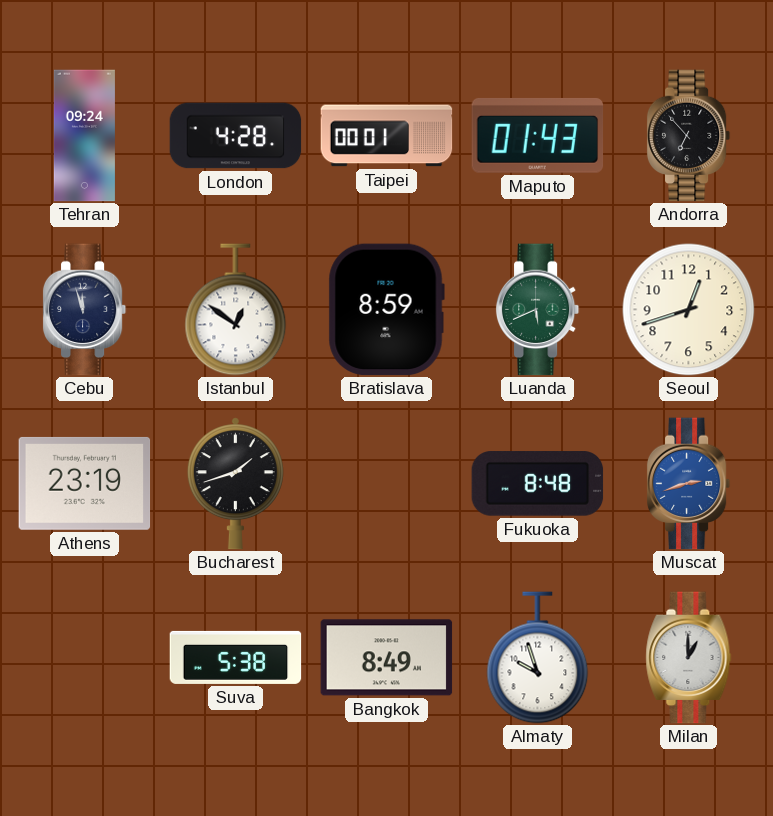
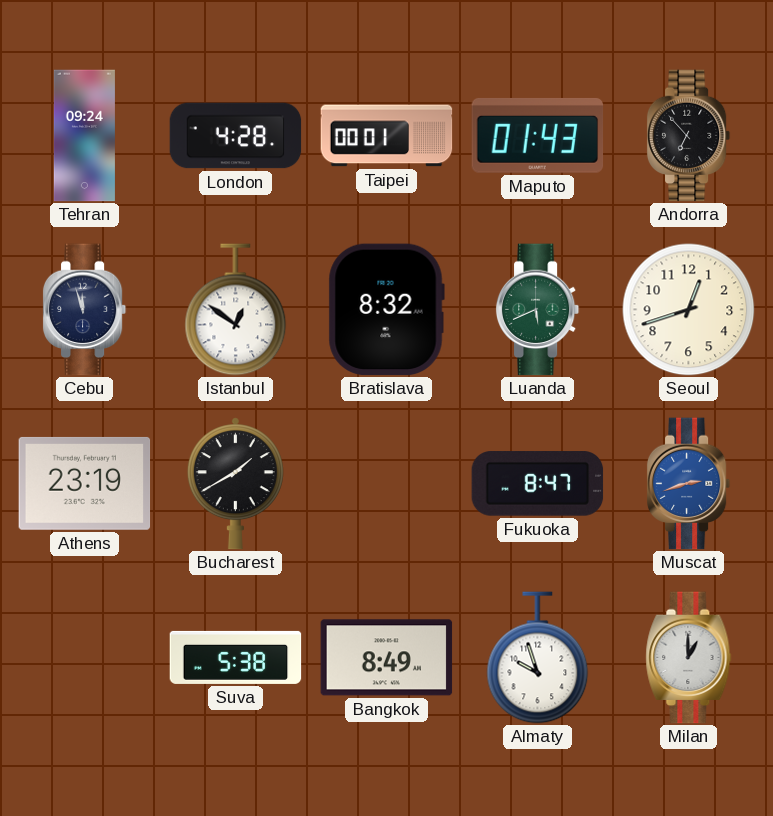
Bratislava: 8:59 -> 8:32
Bucharest: 1:42 -> 1:40
Fukuoka: 8:48 -> 8:47
